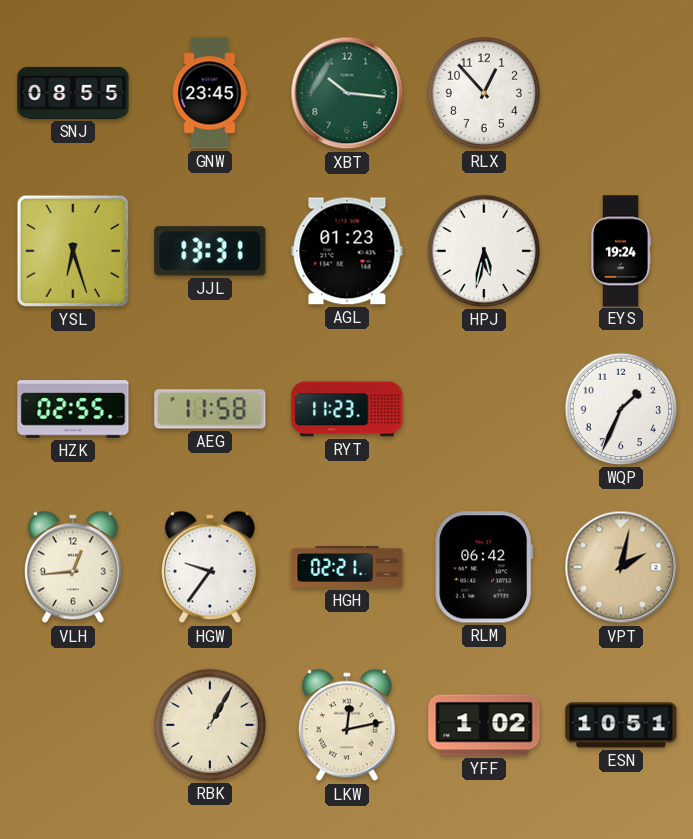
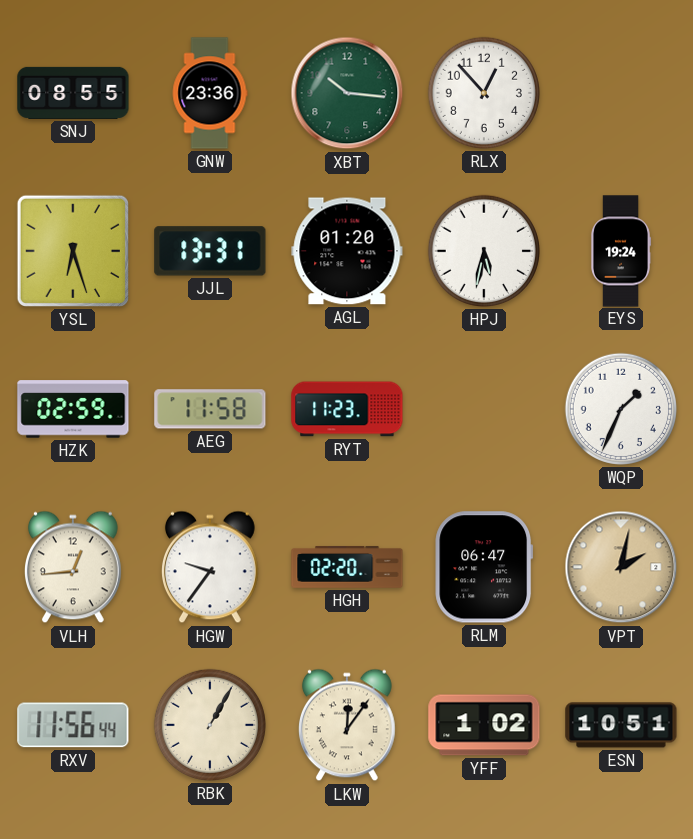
GNW: 23:45 -> 23:36
AGL: 01:23 -> 01:20
HZK: 02:55 -> 02:59
HGH: 02:21 -> 02:20
RLM: 06:42 -> 06:47
RXV: none -> 11:56
LKW: 12:13 -> 12:06
